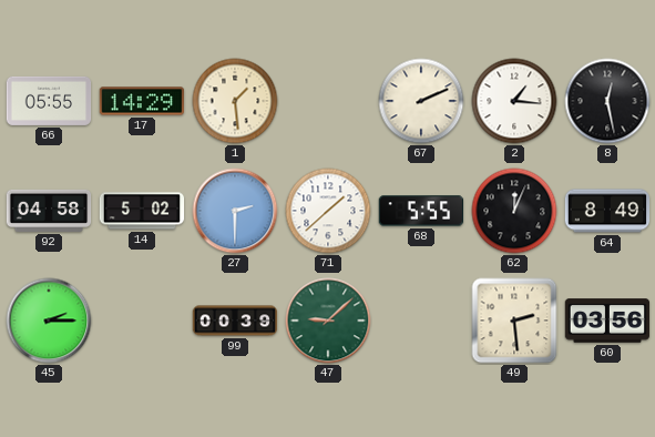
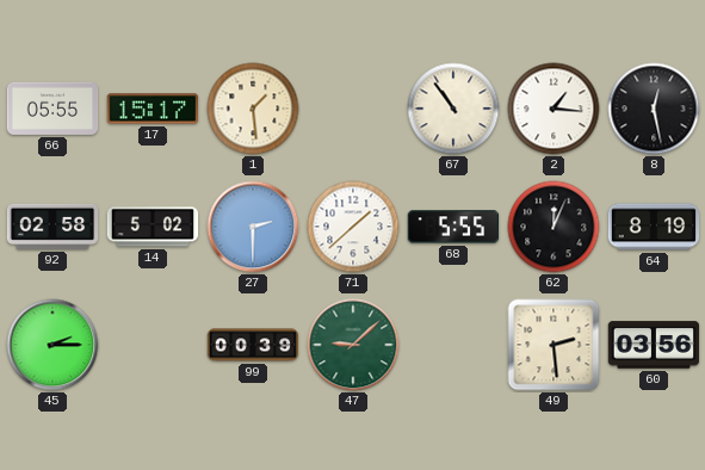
17: 14:29 -> 15:17
67: 2:11 -> 10:54
92: 04:58 -> 02:58
64: 8:49 -> 8:19
